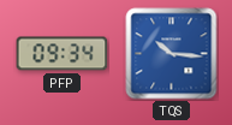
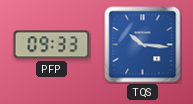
PFP: 09:34 -> 09:33
